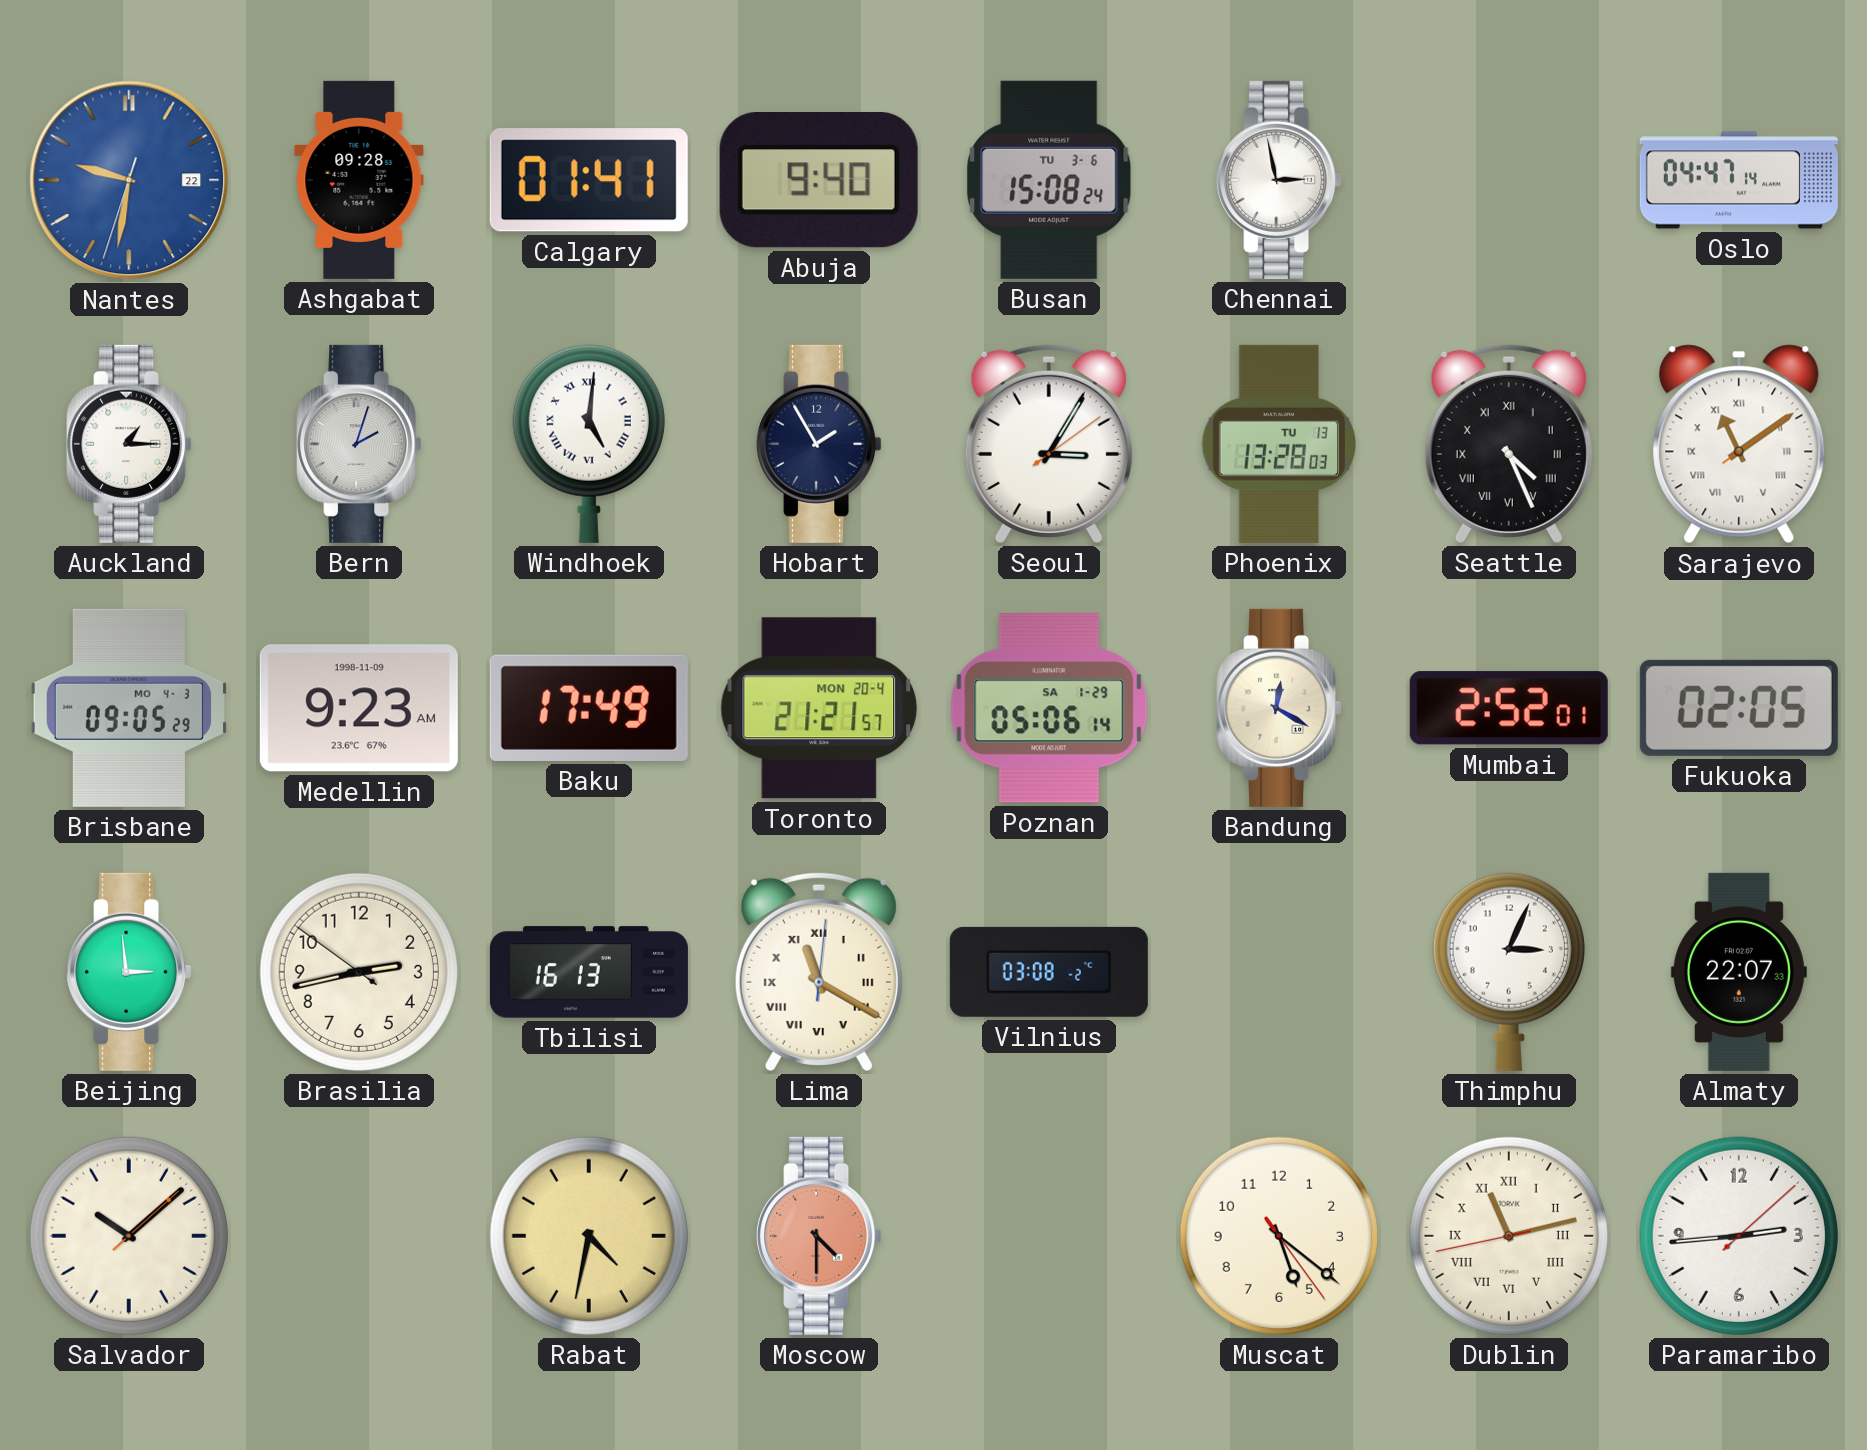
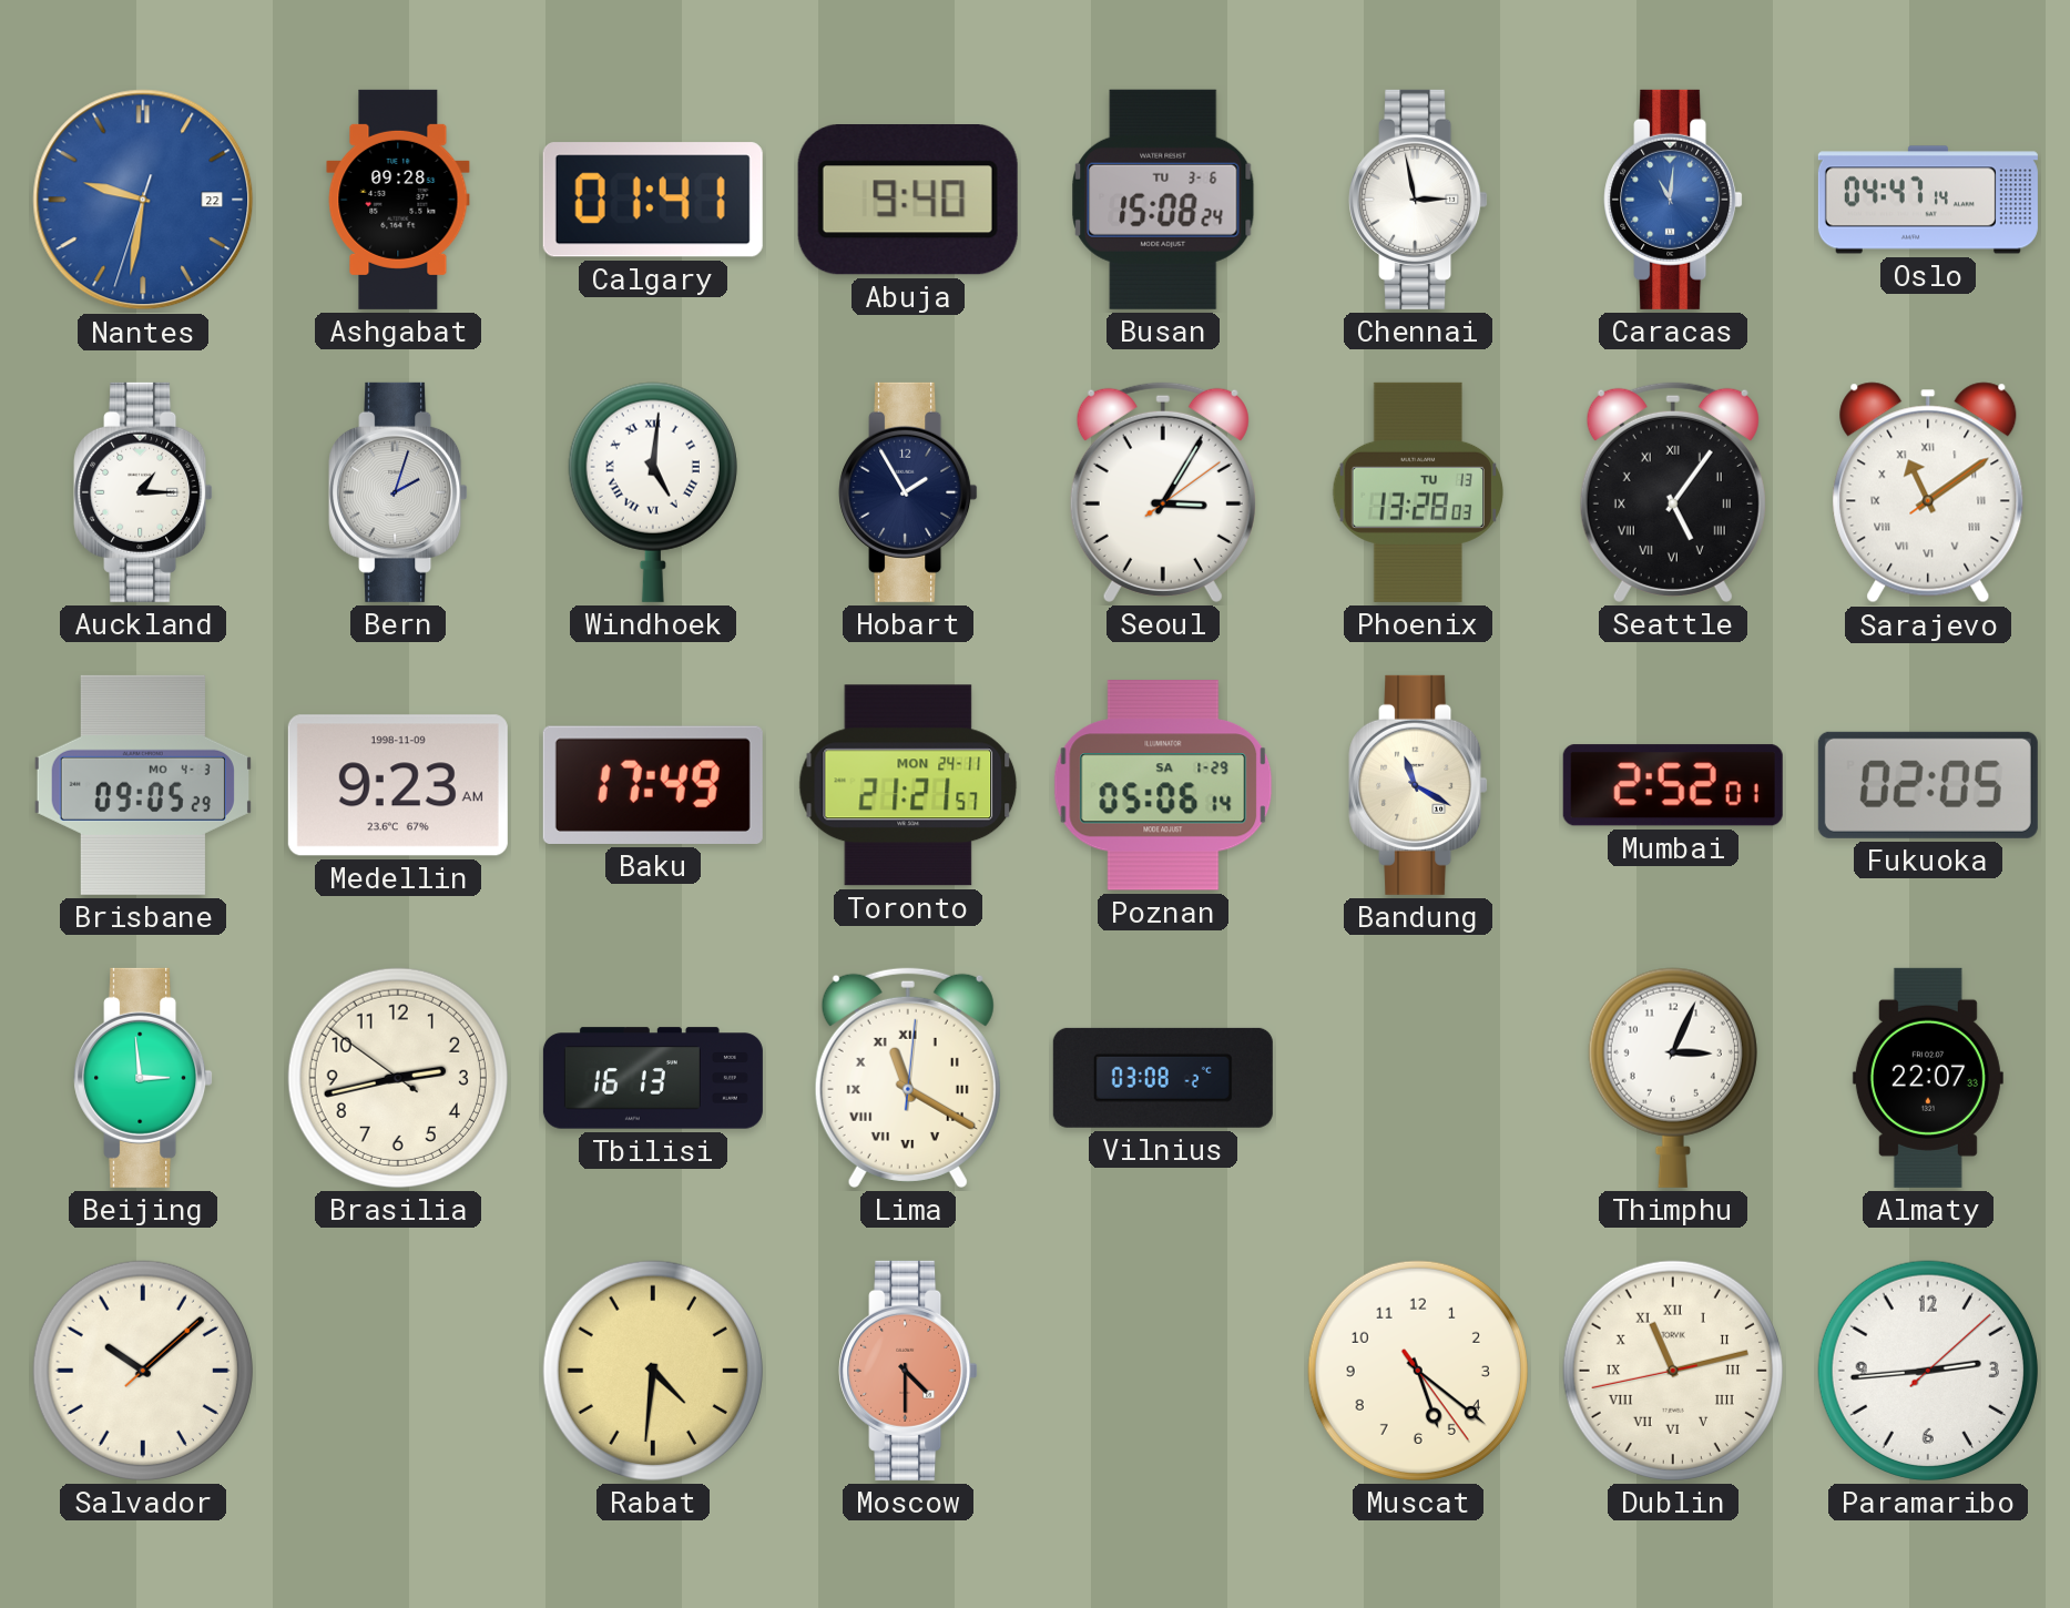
Caracas: none -> 11:01
Seattle: 4:26 -> 5:06
Toronto date: MON 20-4 -> MON 24-11
Bandung: 12:20 -> 11:20
Rabat: 4:32 -> 4:31
